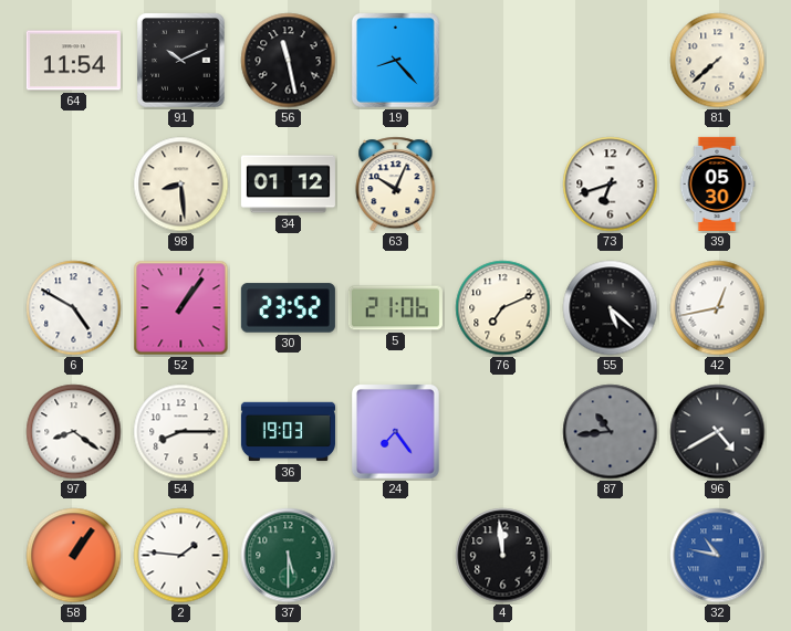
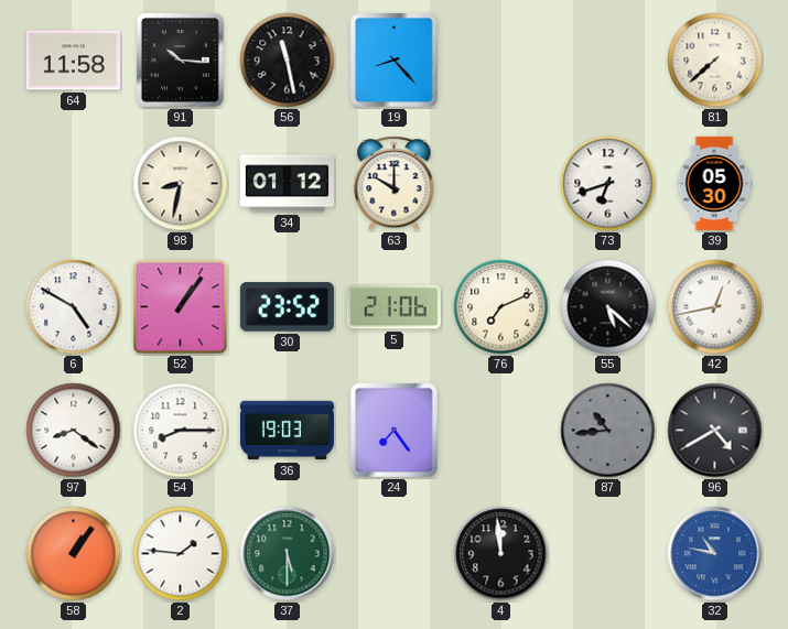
64: 11:54 -> 11:58
91: 10:11 -> 10:16
98: 8:29 -> 8:32
63: 10:04 -> 10:00
